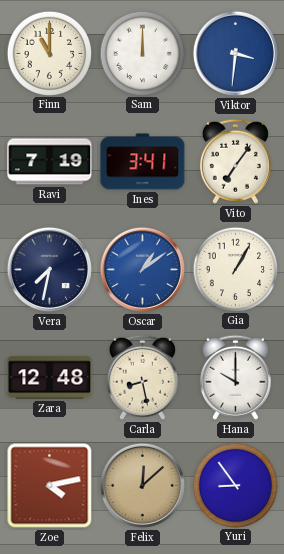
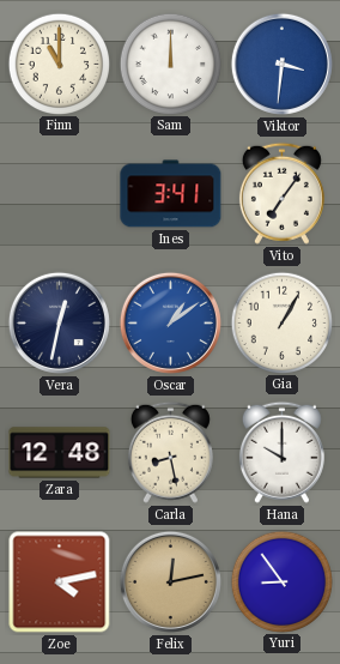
Ravi: 7:19 -> none
Vera: 7:32 -> 12:32
Felix: 12:08 -> 12:13
